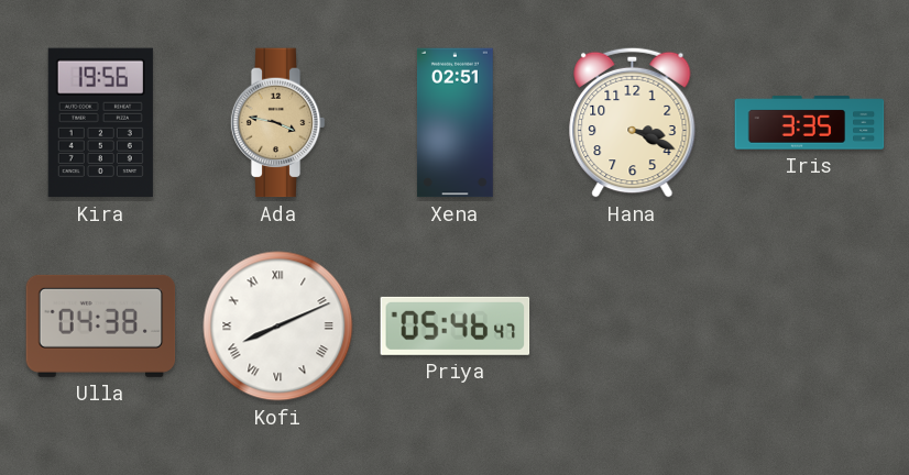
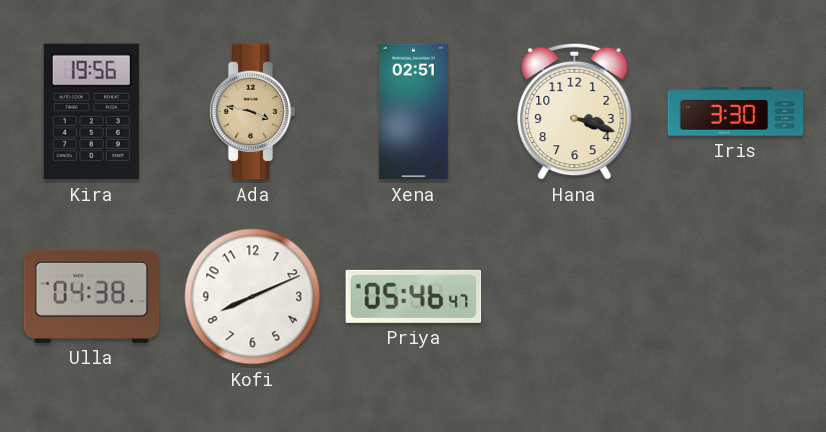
Hana: 3:19 -> 3:18
Iris: 3:35 -> 3:30
Kofi numerals: Roman -> Arabic
